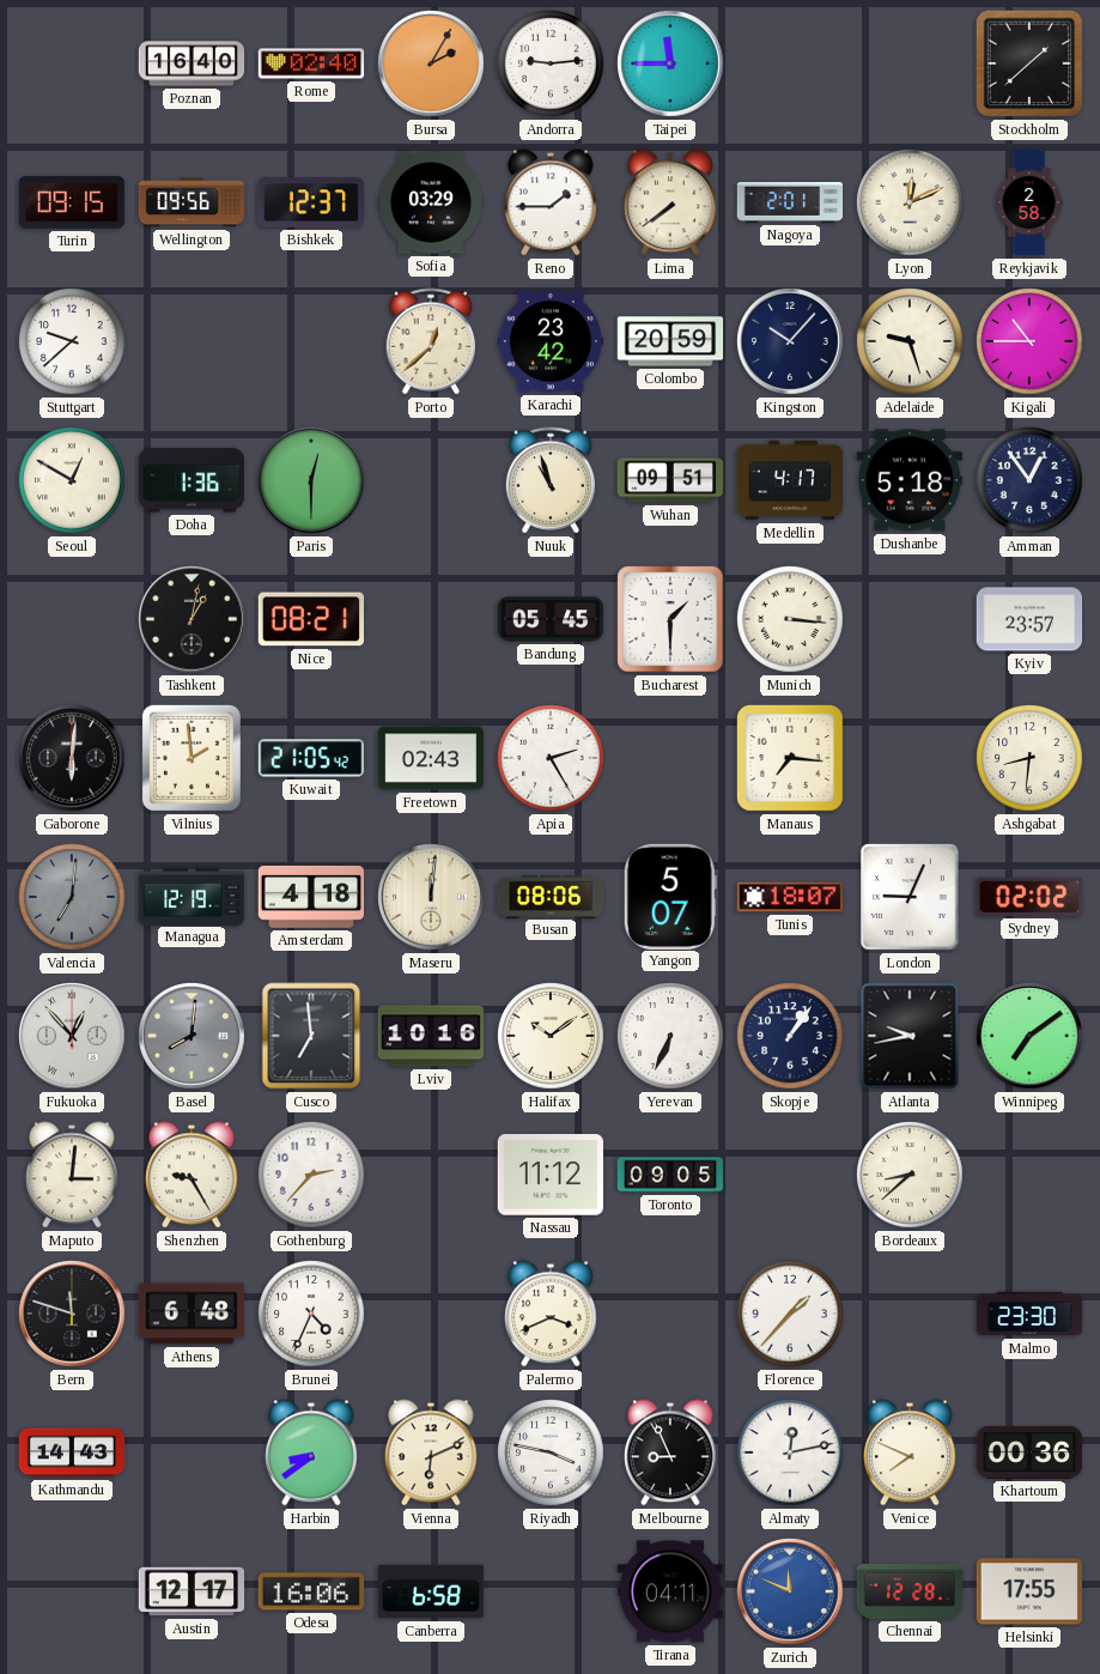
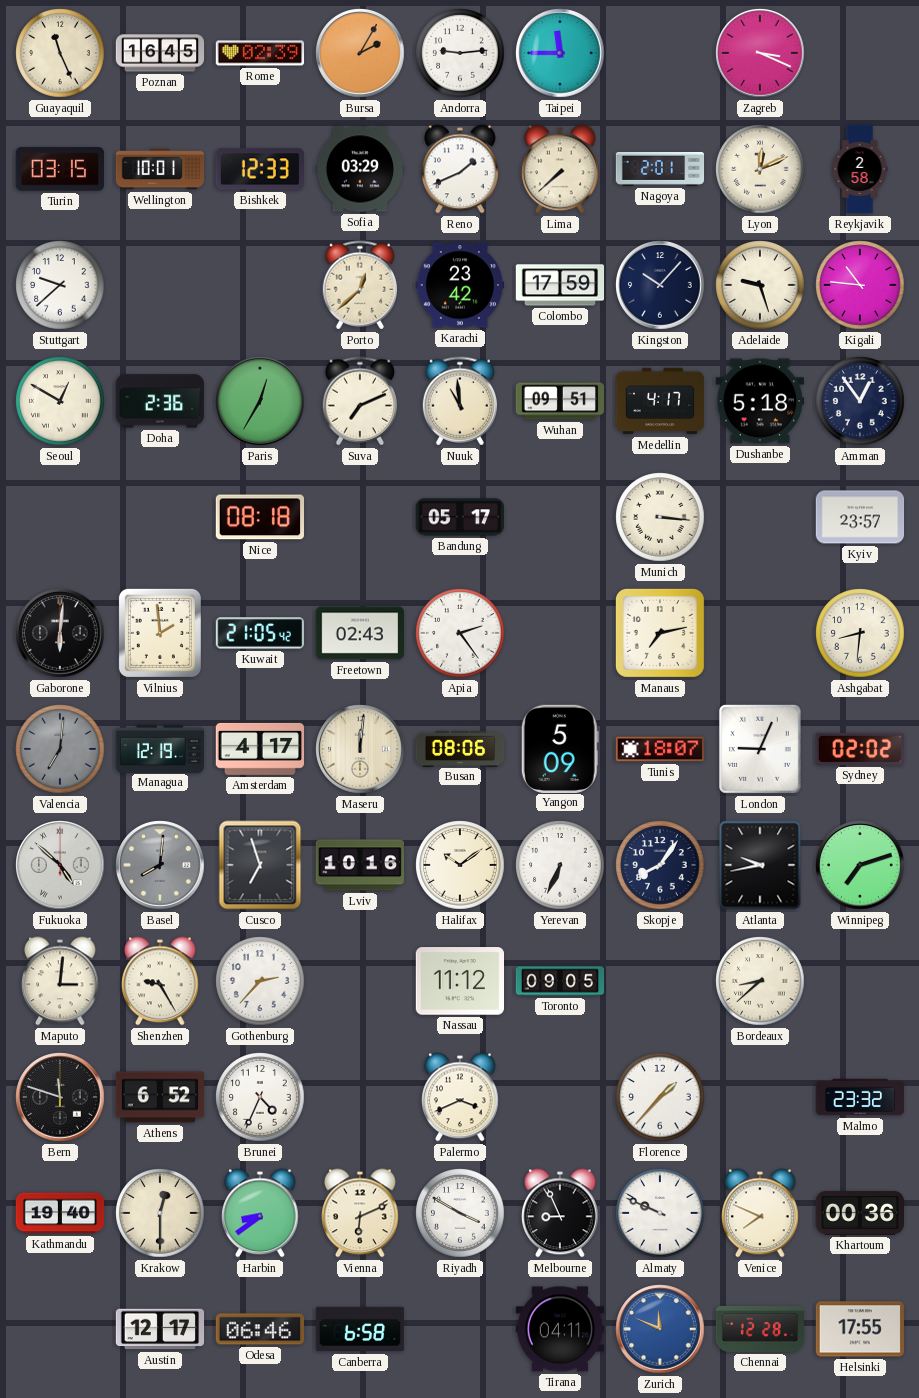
Guayaquil: none -> 11:26
Poznan: 16:40 -> 16:45
Rome: 02:40 -> 02:39
Zagreb: none -> 3:19
Stockholm: 1:38 -> none
Turin: 09:15 -> 03:15
Wellington: 09:56 -> 10:01
Bishkek: 12:37 -> 12:33
Reno: 1:45 -> 1:41
Lima: 7:39 -> 7:38
Colombo: 20:59 -> 17:59
Kigali: 10:45 -> 10:46
Doha: 1:36 -> 2:36
Paris: 12:30 -> 12:35
Suva: none -> 7:11
Nuuk: 10:57 -> 10:59
Tashkent: 1:02 -> none
Nice: 08:21 -> 08:18
Bandung: 05:45 -> 05:17
Bucharest: 1:30 -> none
Apia: 2:25 -> 2:24
Manaus: 7:16 -> 7:13
Amsterdam: 4:18 -> 4:17
Yangon: 5:07 -> 5:09
Fukuoka: 12:53 -> 4:52
Cusco: 6:59 -> 6:57
Skopje: 1:06 -> 8:06
Winnipeg: 7:09 -> 7:12
Athens: 6:48 -> 6:52
Malmo: 23:30 -> 23:32
Kathmandu: 14:43 -> 19:40
Krakow: none -> 12:30
Riyadh: 3:47 -> 3:50
Almaty: 12:13 -> 9:49
Odesa: 16:06 -> 06:46
